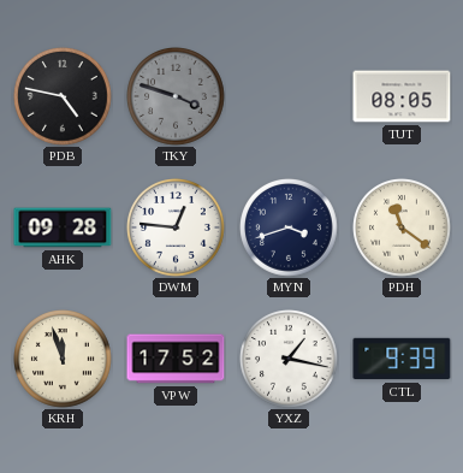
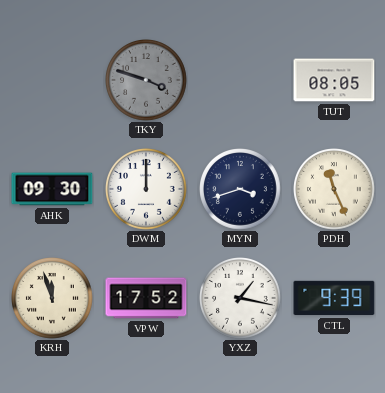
PDB: 4:47 -> none
AHK: 09:28 -> 09:30
DWM: 12:46 -> 12:00
PDH: 11:21 -> 11:26
